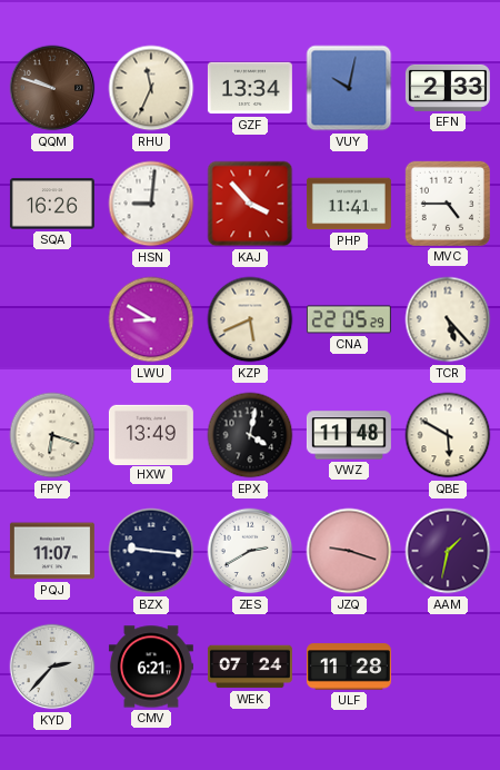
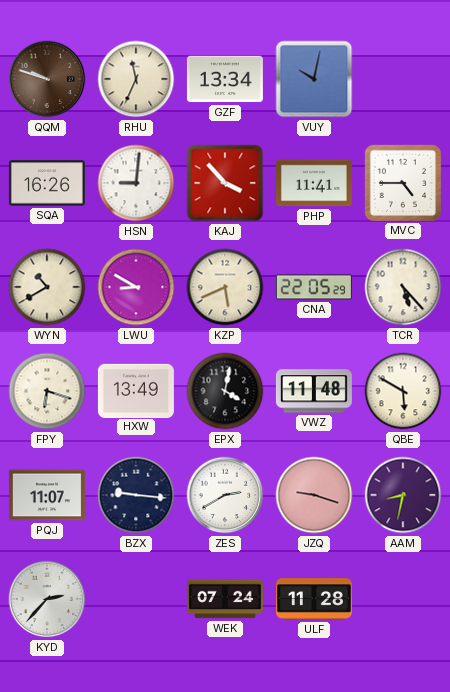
EFN: 2:33 -> none
WYN: none -> 10:40
AAM: 1:32 -> 8:32
CMV: 6:21 -> none
